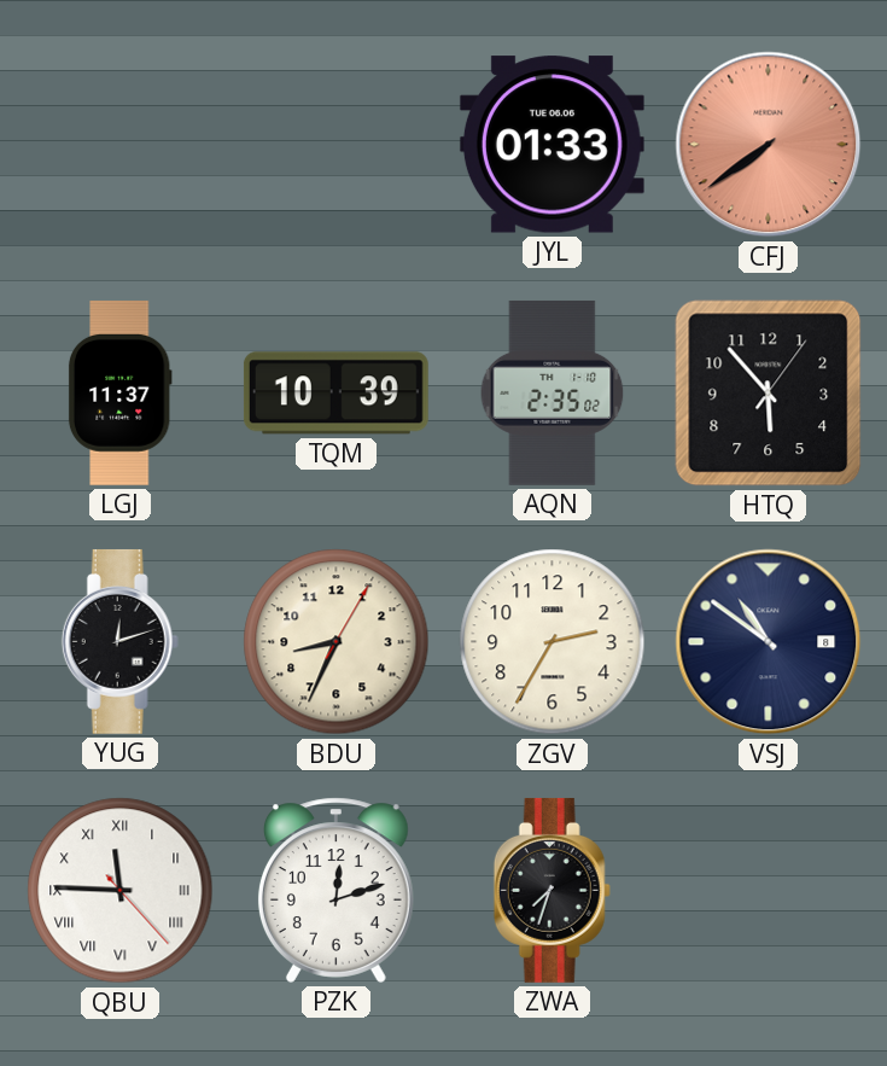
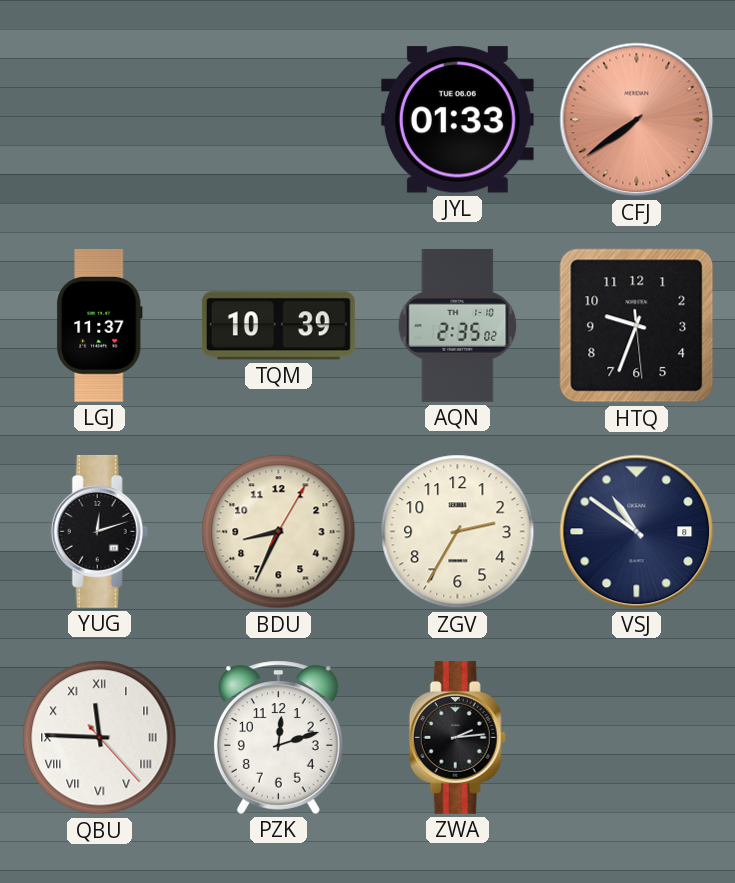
HTQ: 5:53 -> 9:33
ZWA: 7:33 -> 2:14
